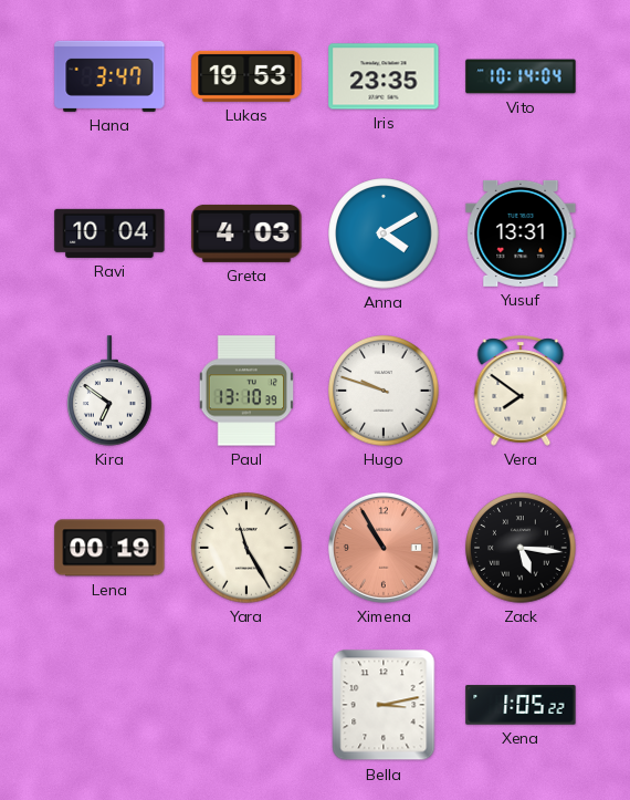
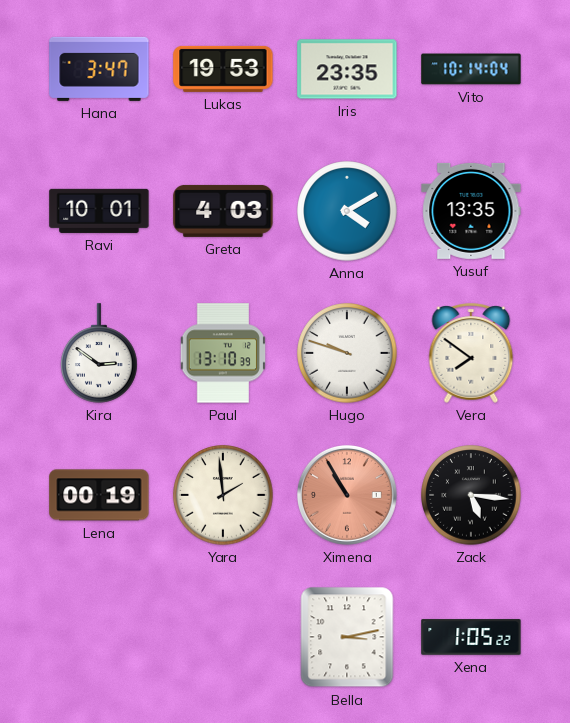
Ravi: 10:04 -> 10:01
Yusuf: 13:31 -> 13:35
Kira: 6:51 -> 2:51
Yara: 11:25 -> 1:59
